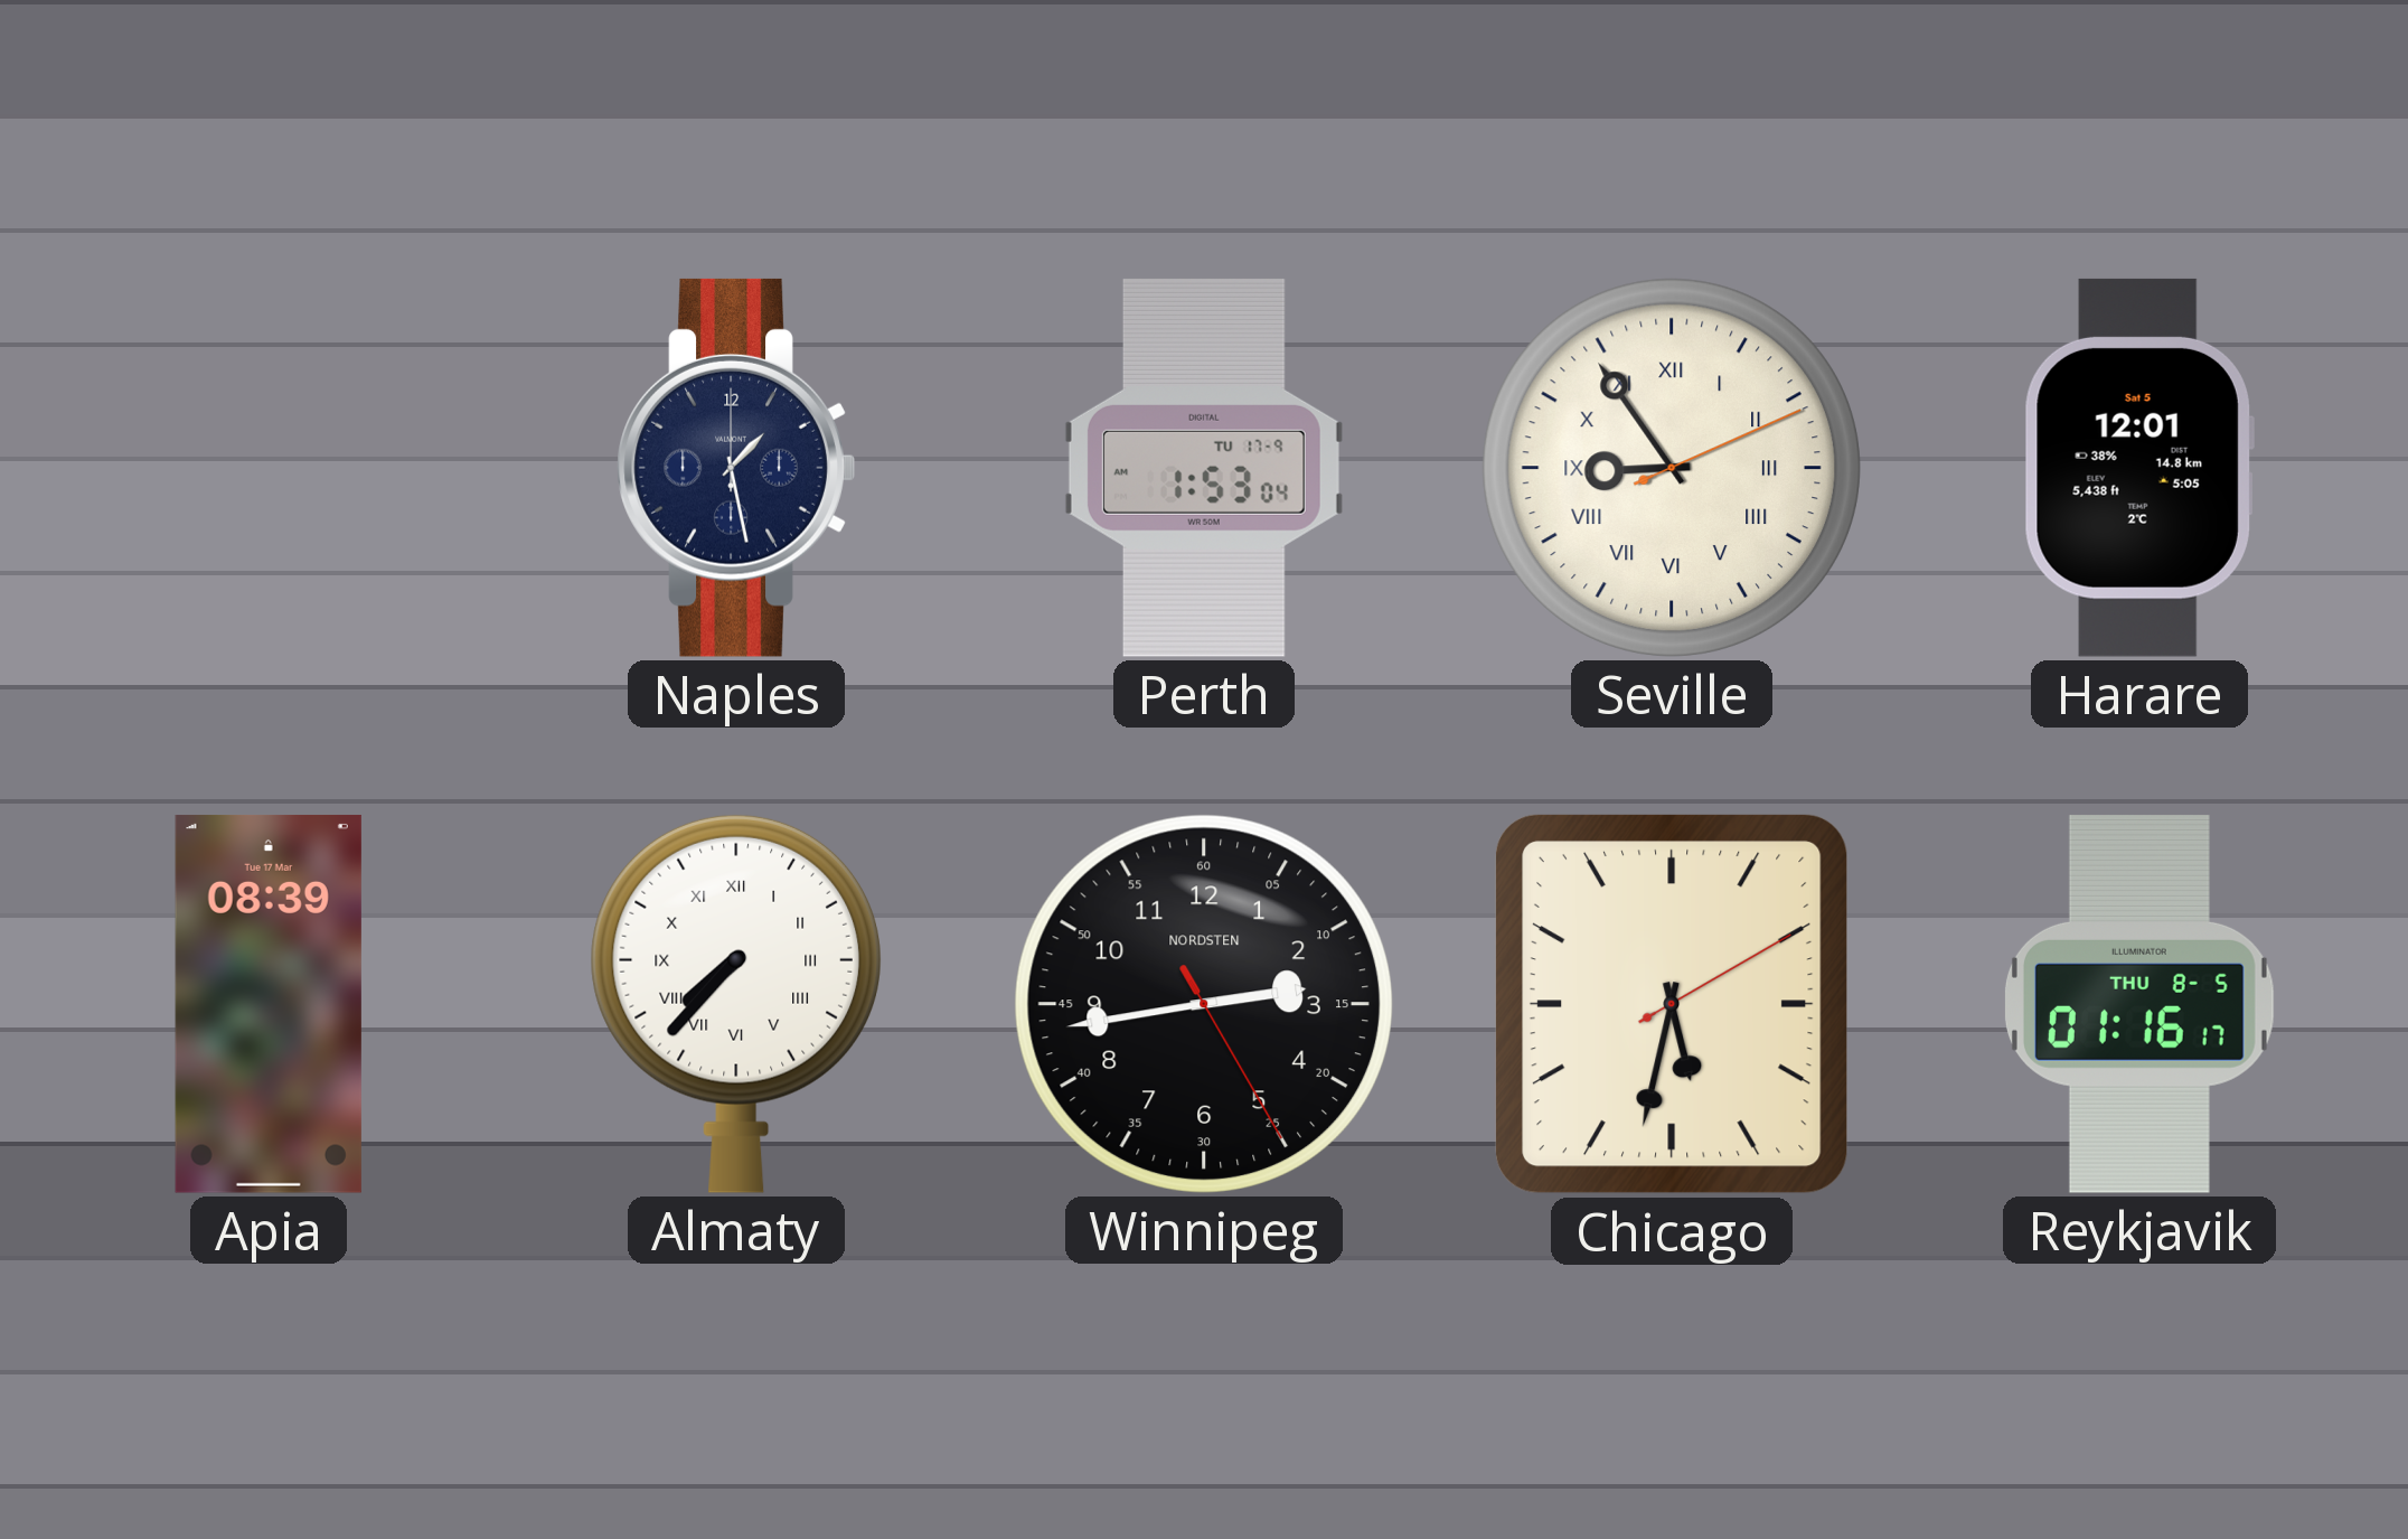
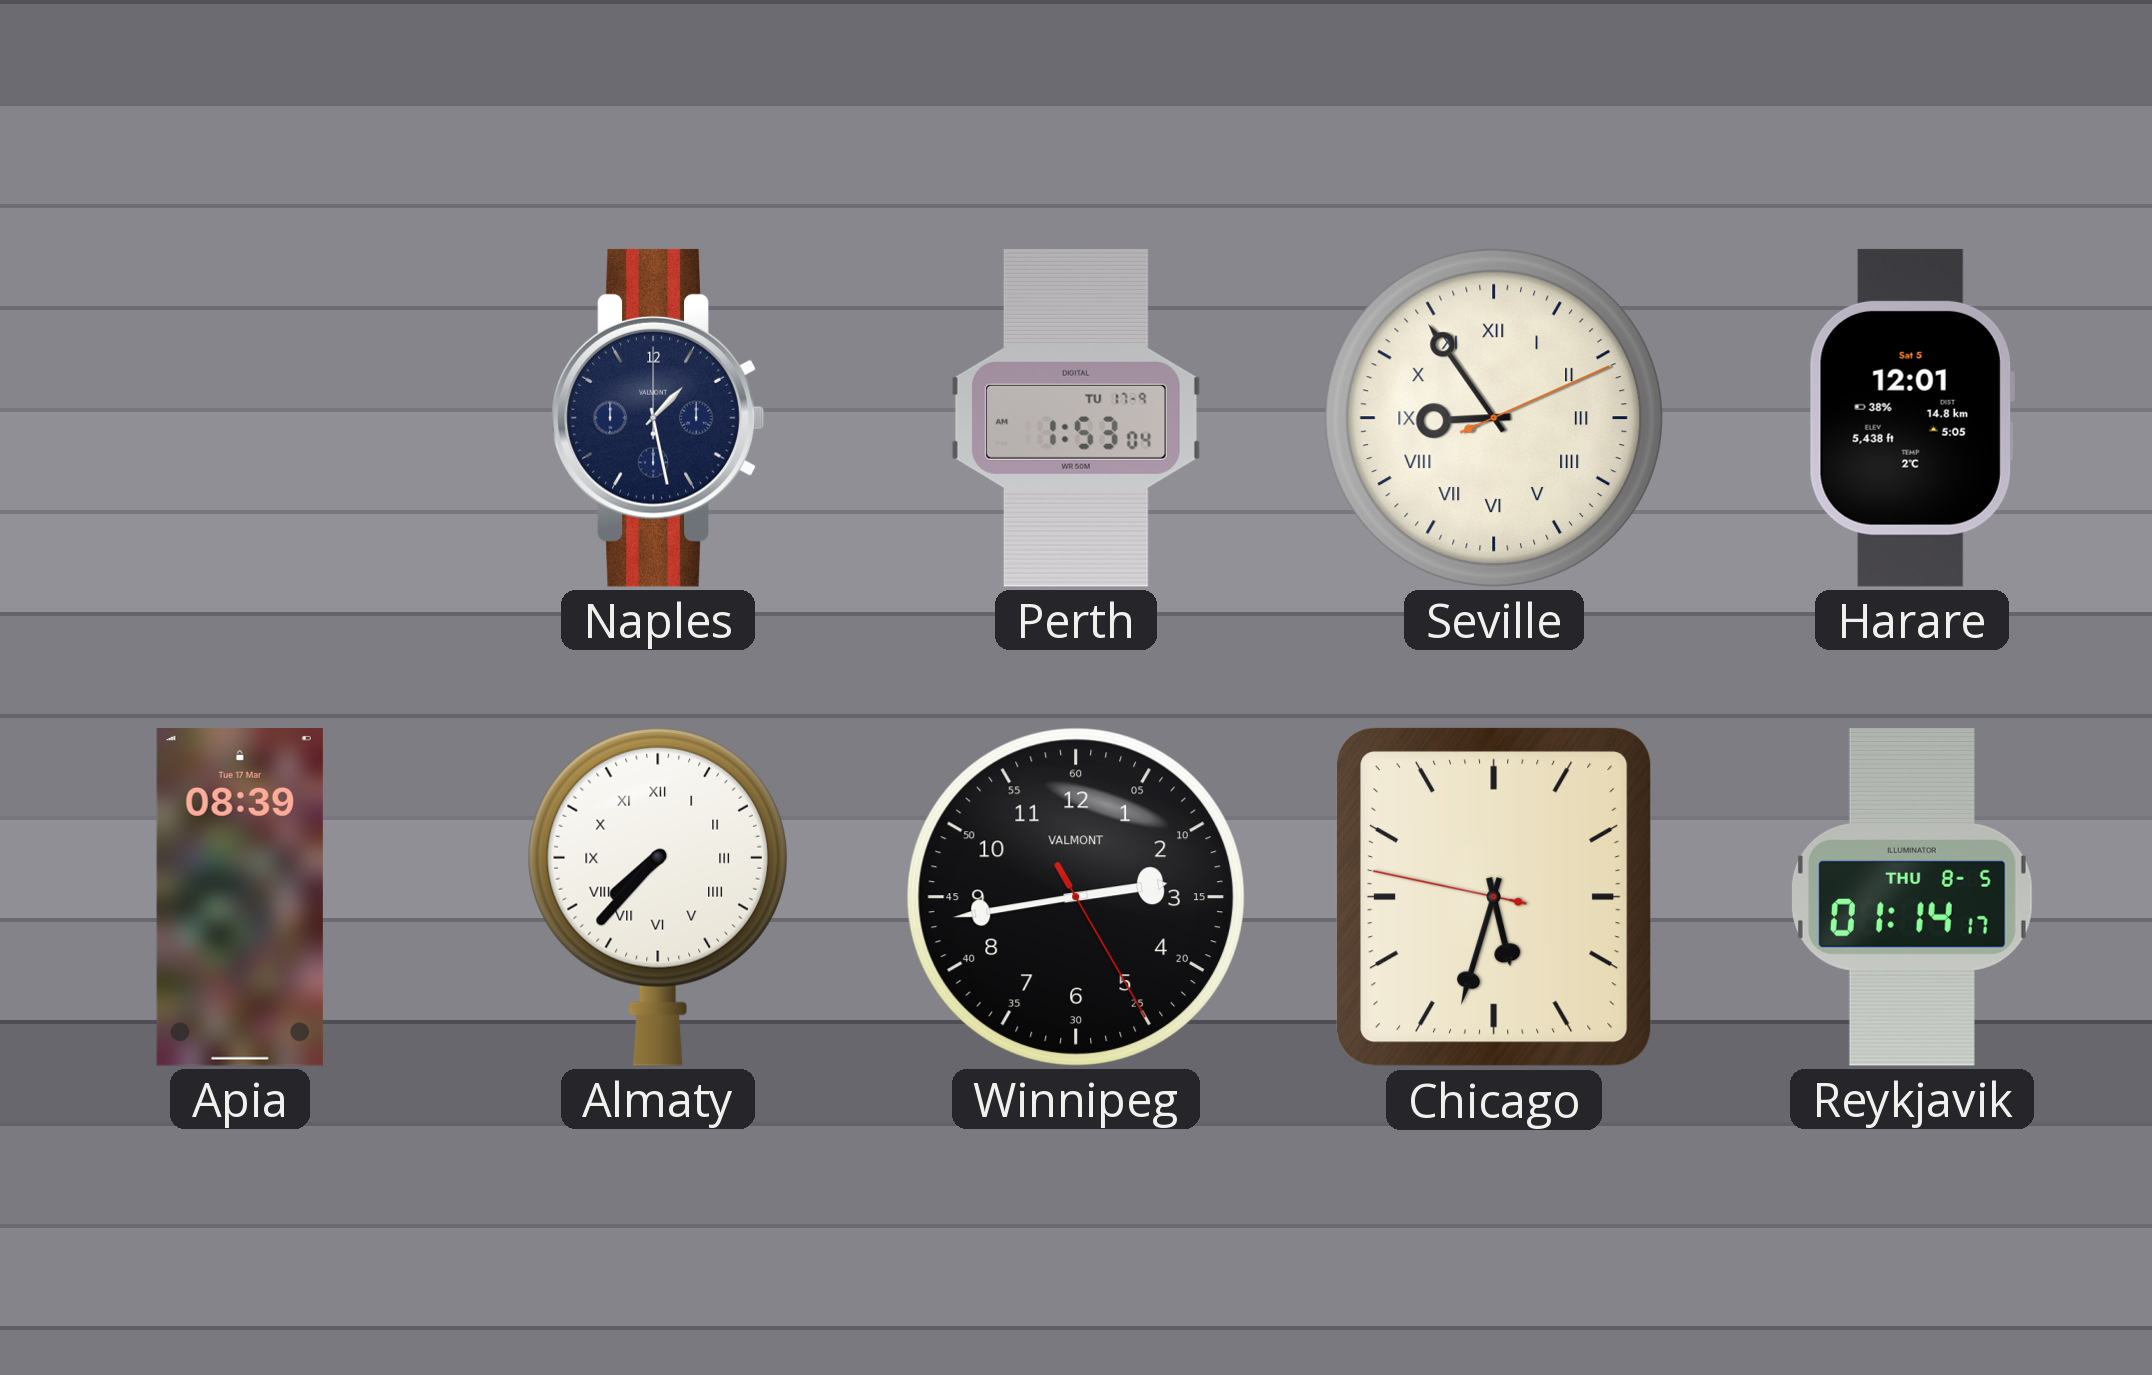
Winnipeg brand: NORDSTEN -> VALMONT
Chicago: 5:32:10 -> 5:32:47
Reykjavik: 01:16 -> 01:14
